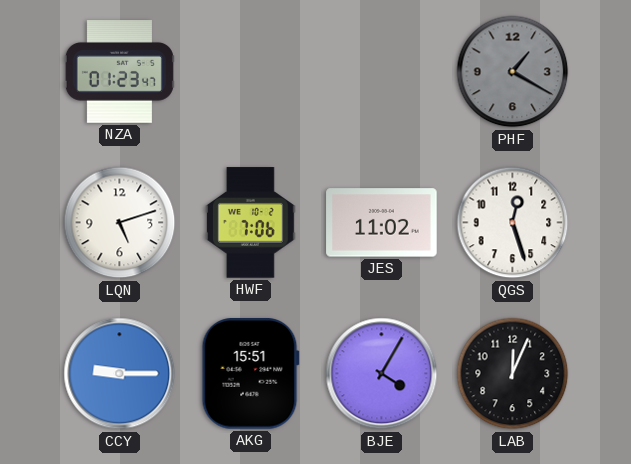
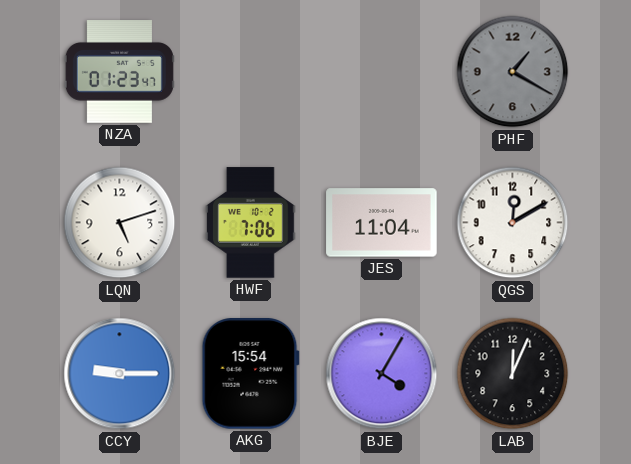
JES: 11:02 -> 11:04
QGS: 12:27 -> 12:10
AKG: 15:51 -> 15:54
